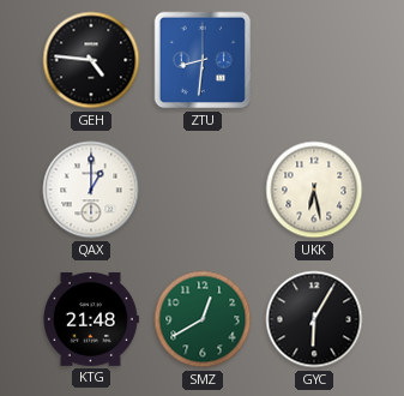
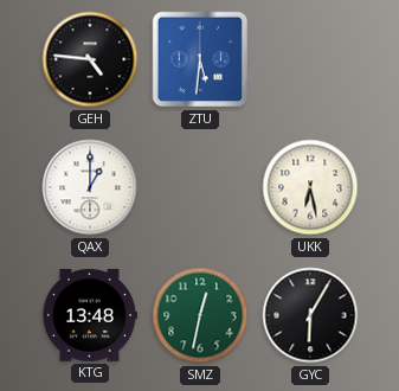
ZTU: 8:31 -> 5:31
KTG: 21:48 -> 13:48
SMZ: 12:40 -> 12:32
